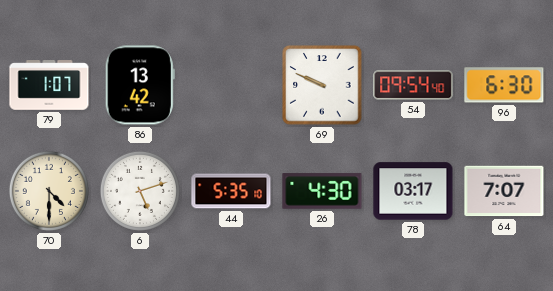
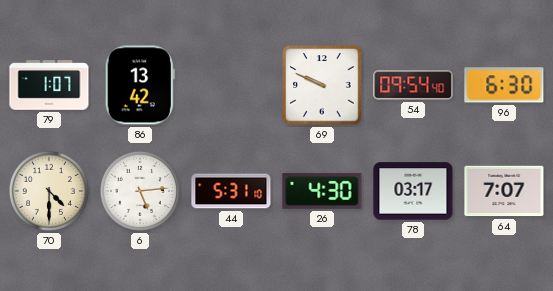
6: 5:12 -> 5:14
44: 5:35 -> 5:31
